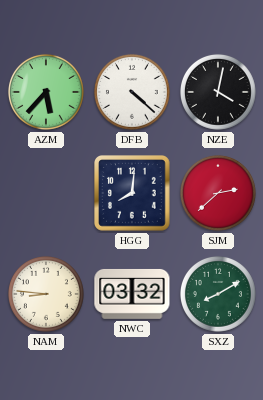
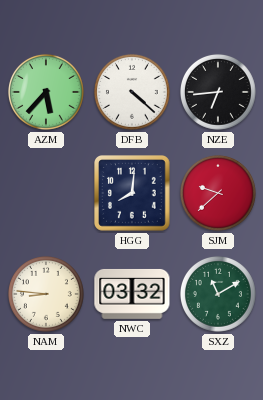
NZE: 4:02 -> 6:44
SJM: 2:38 -> 9:38
SXZ: 8:10 -> 11:10
